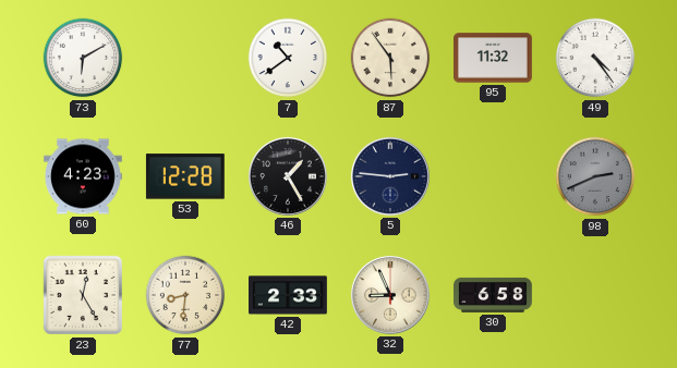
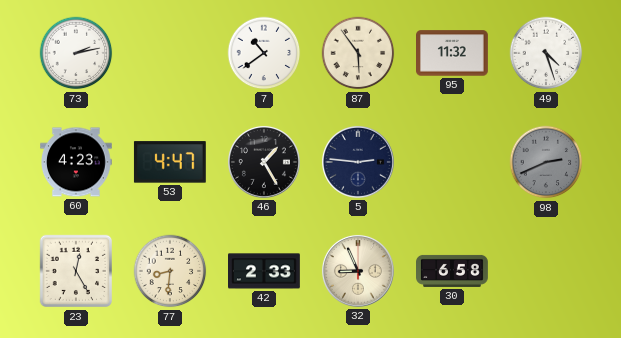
73: 6:10 -> 2:13
49: 4:24 -> 4:27
53: 12:28 -> 4:47
